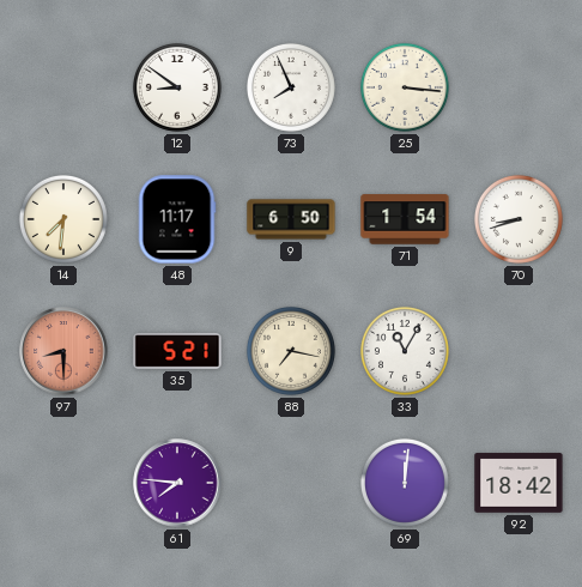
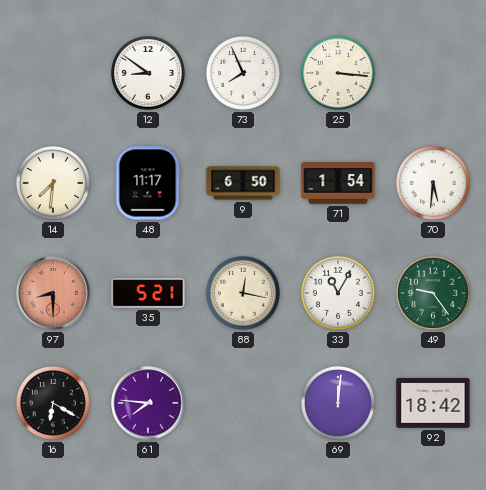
70: 8:42 -> 5:31
88: 7:17 -> 12:17
49: none -> 9:24
16: none -> 6:20
